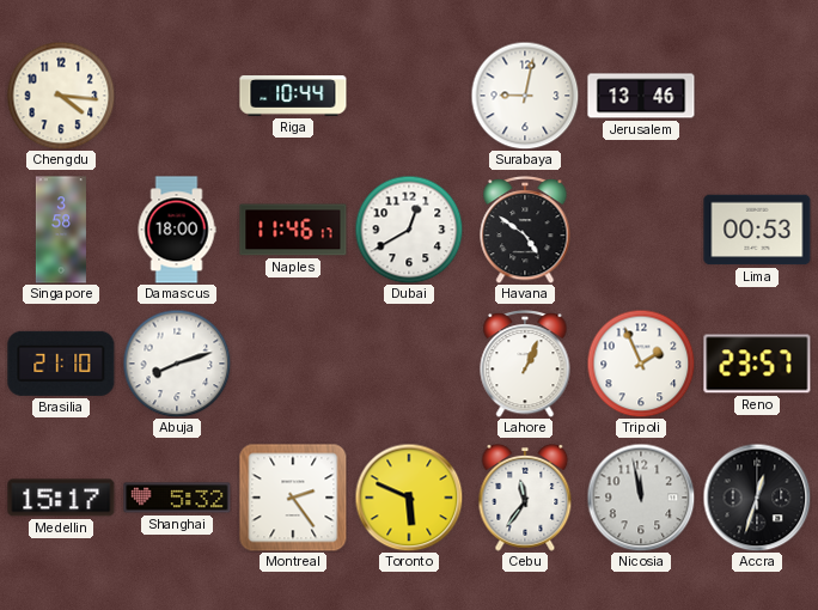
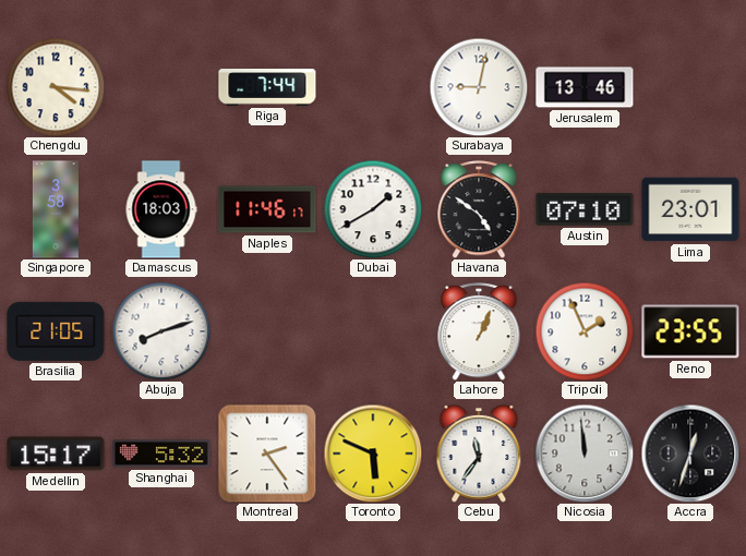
Riga: 10:44 -> 7:44
Damascus: 18:00 -> 18:03
Dubai: 12:40 -> 1:40
Austin: none -> 07:10
Lima: 00:53 -> 23:01
Brasilia: 21:10 -> 21:05
Reno: 23:57 -> 23:55
Nicosia: 11:58 -> 11:59
